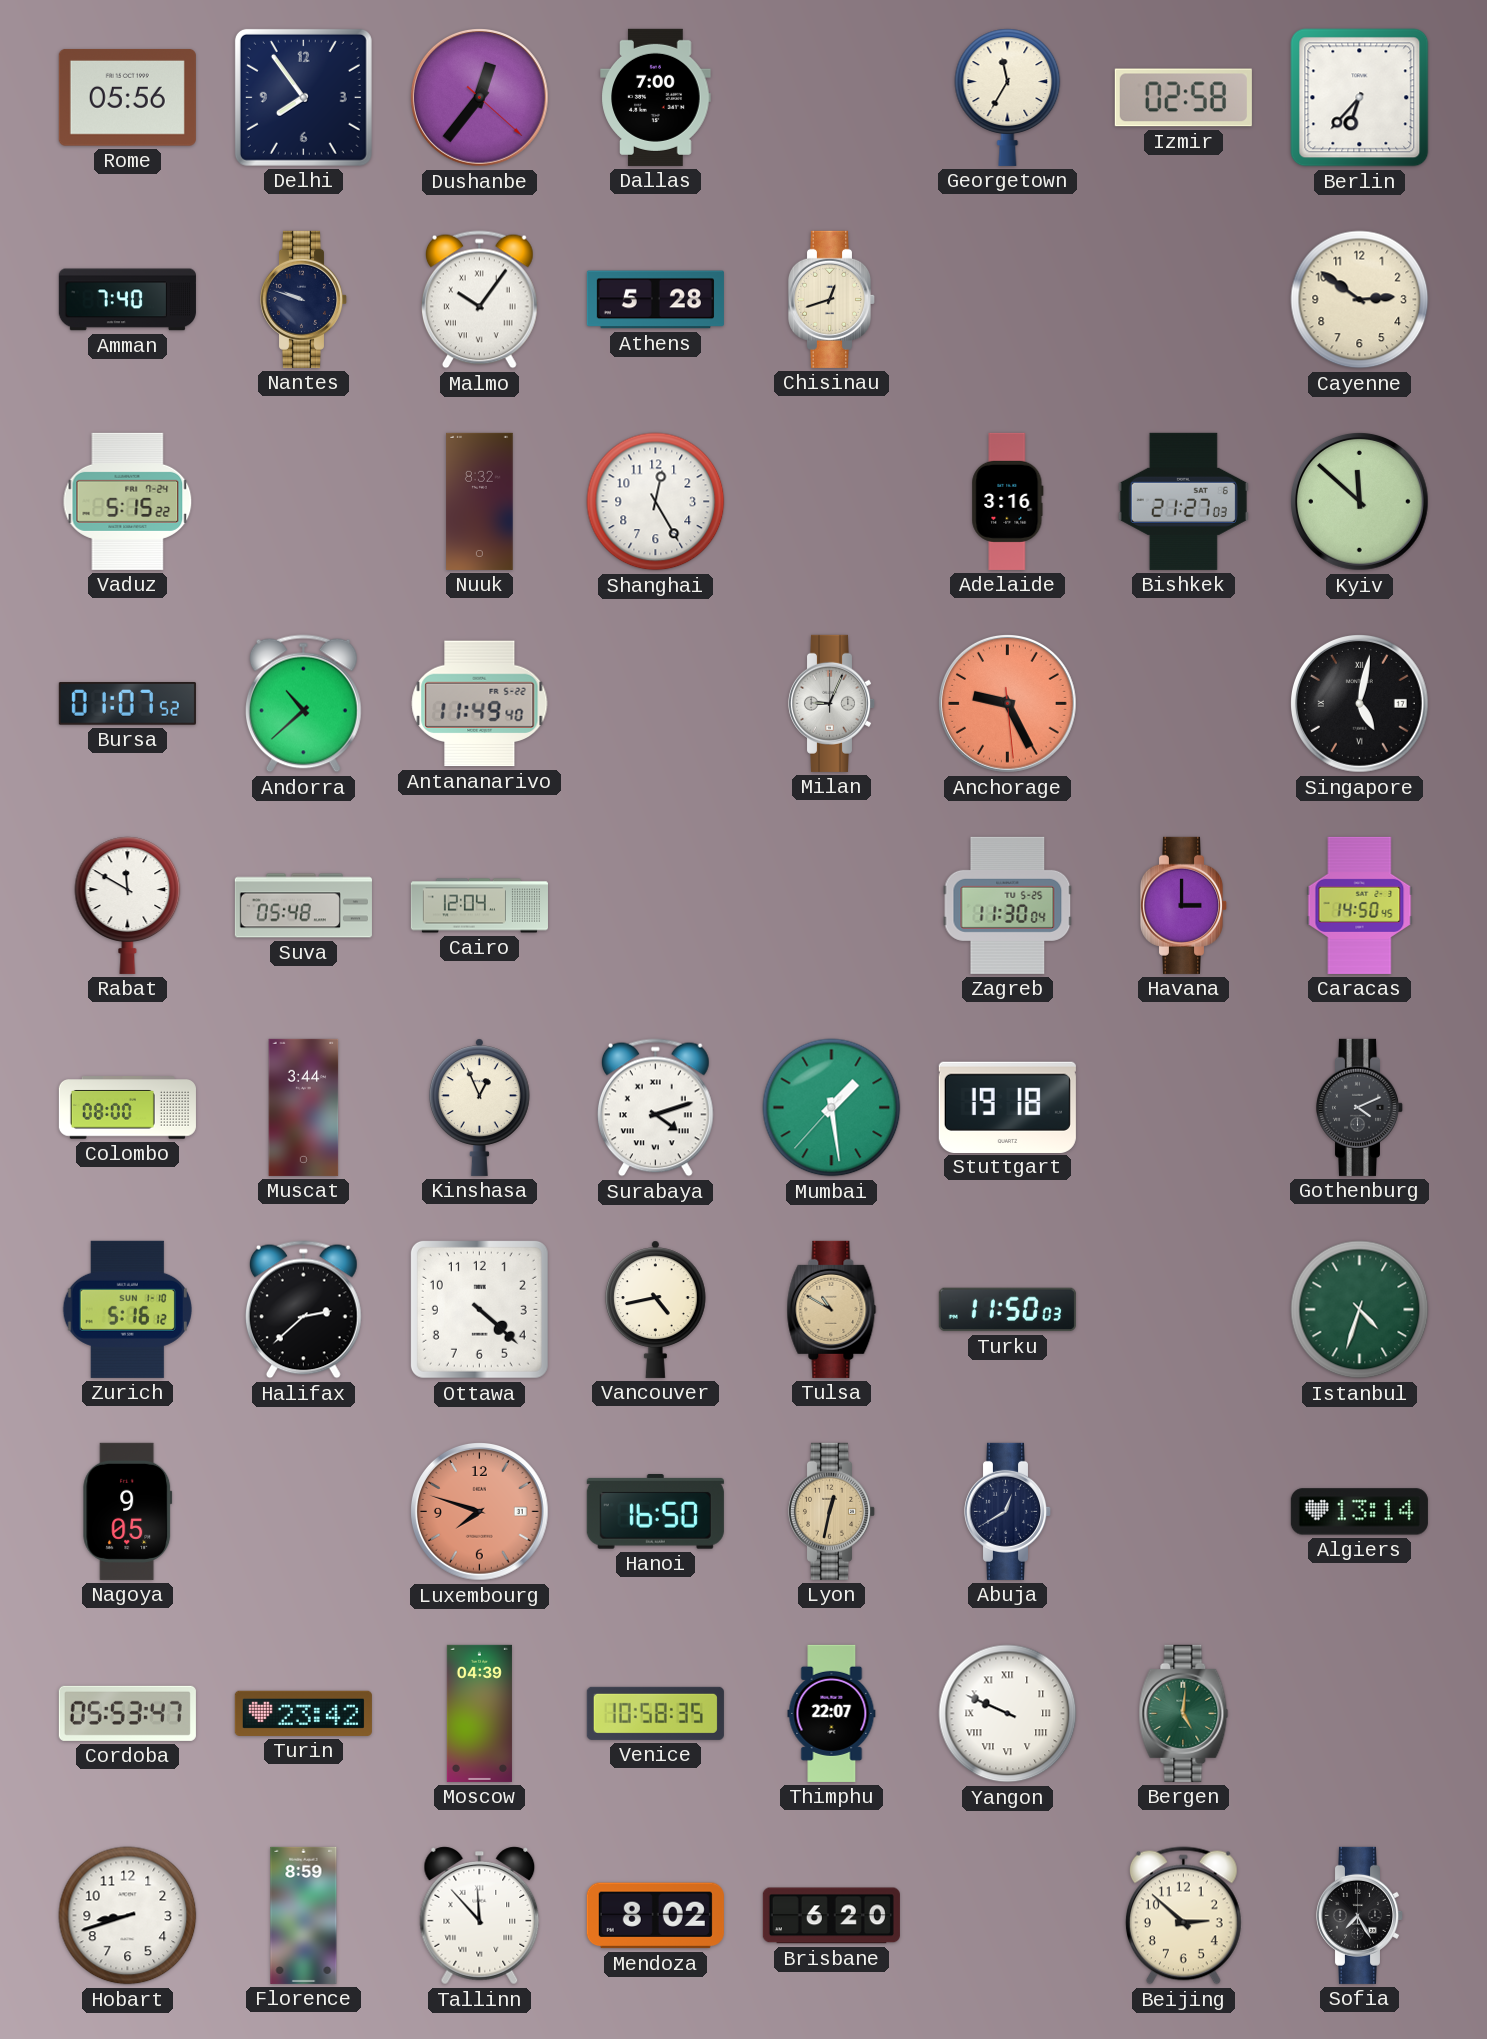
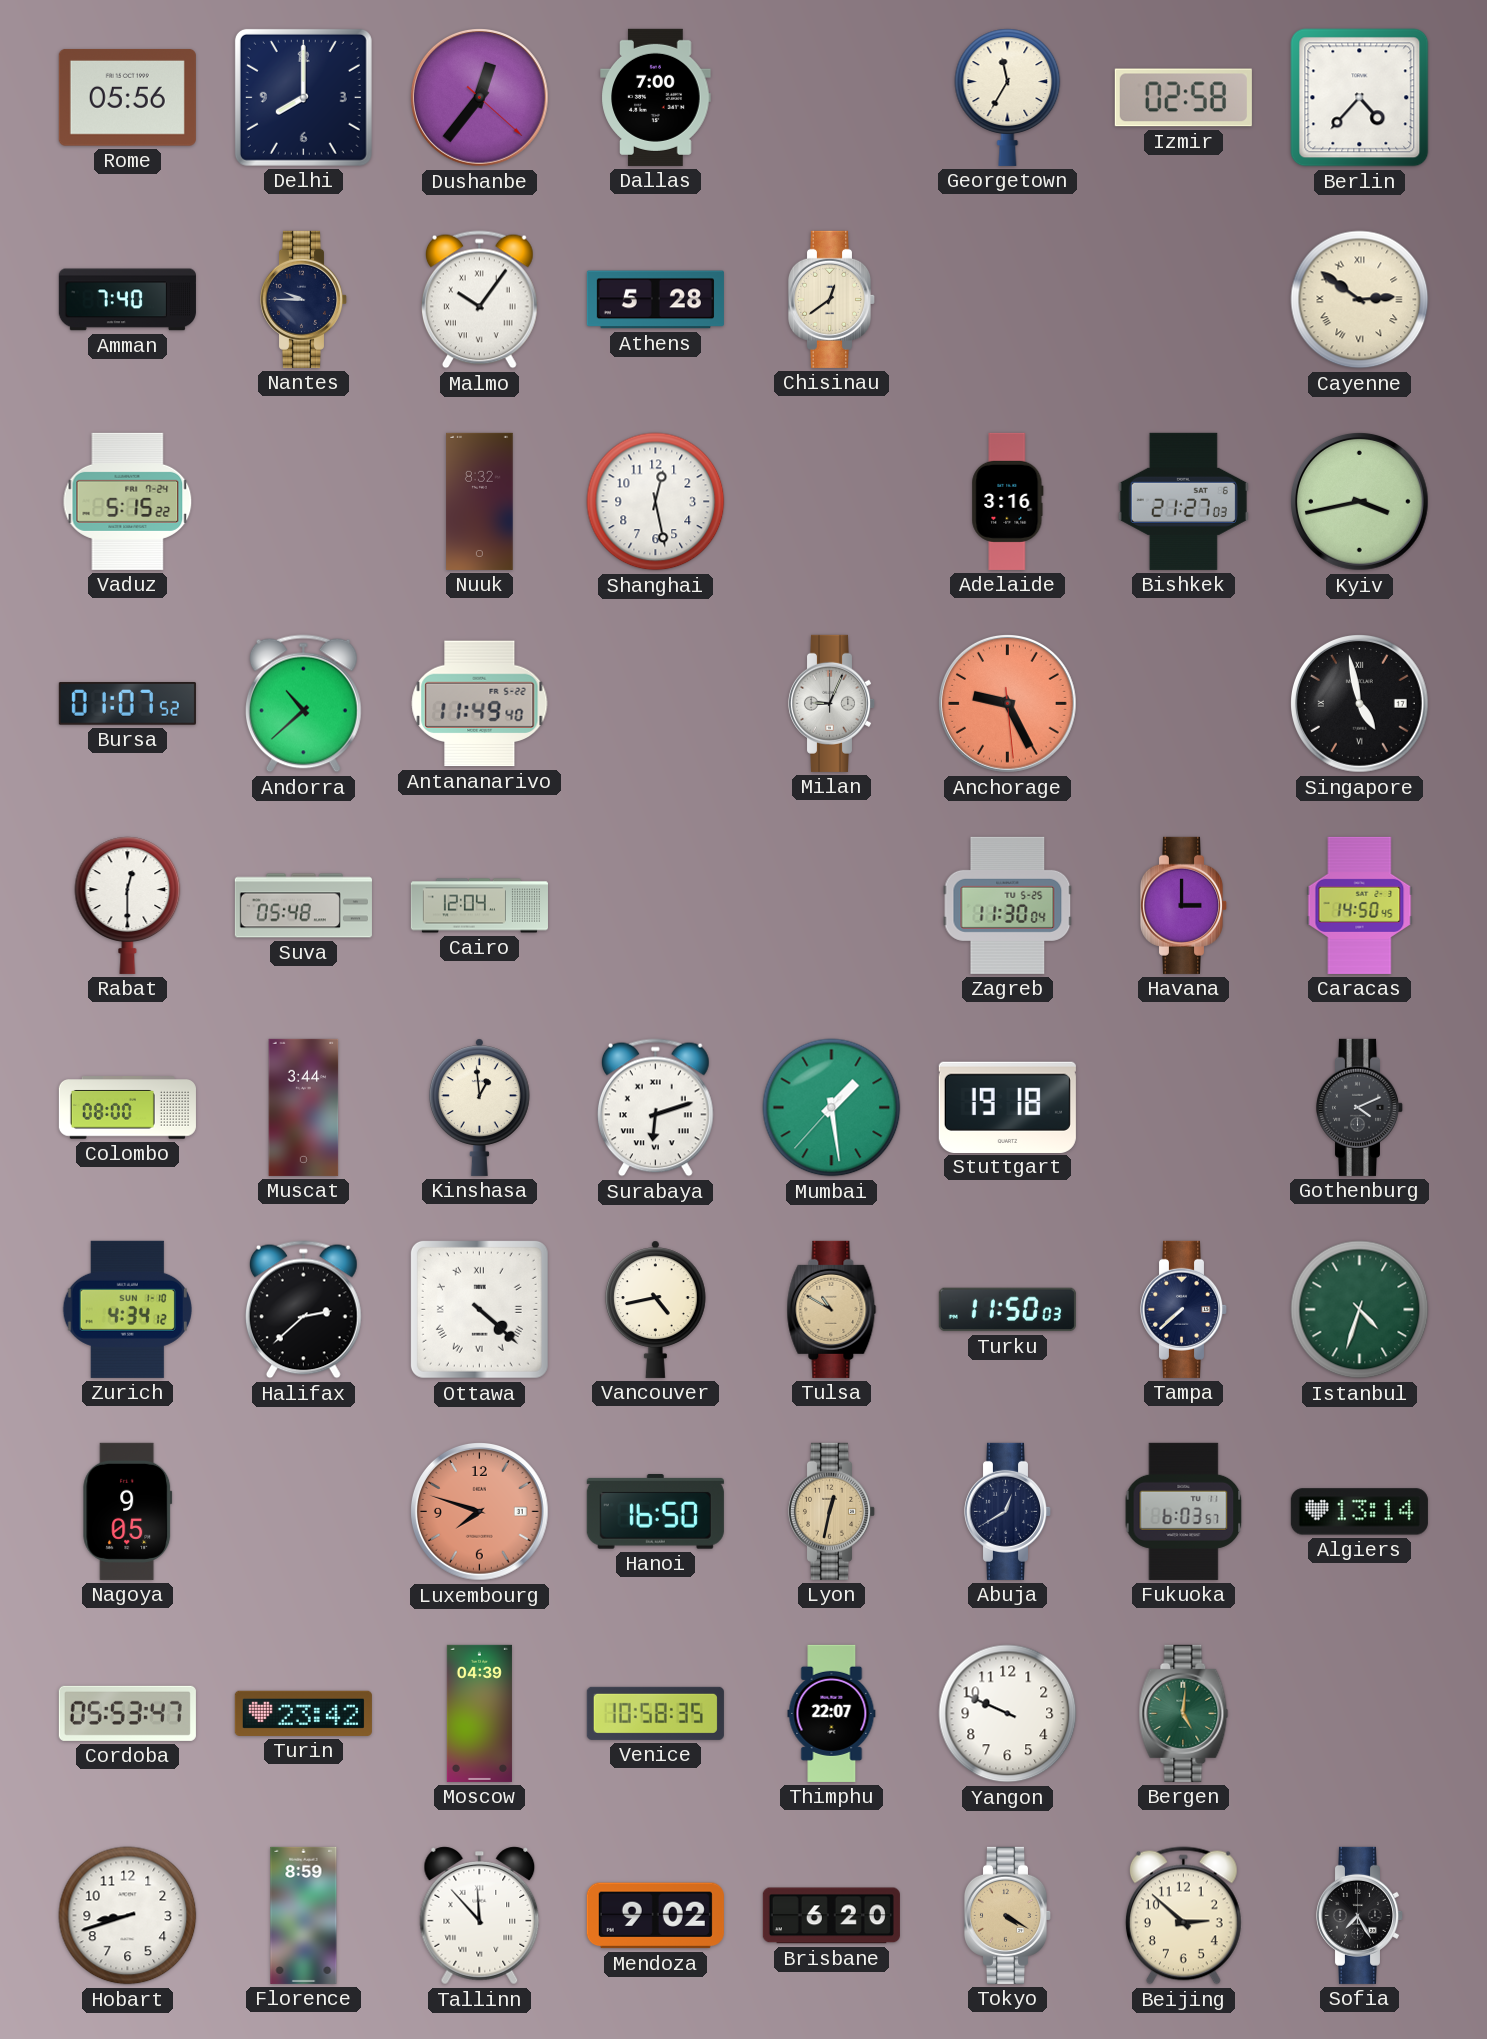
Delhi: 7:54 -> 8:00
Berlin: 6:37 -> 4:37
Nantes: 9:48 -> 9:45
Chisinau: 12:42 -> 12:39
Cayenne numerals: Arabic -> Roman
Shanghai: 12:25 -> 12:28
Kyiv: 11:52 -> 3:43
Singapore: 5:02 -> 4:58
Rabat: 11:50 -> 12:30
Kinshasa: 12:56 -> 12:59
Surabaya: 4:12 -> 6:12
Zurich: 5:16 -> 4:34
Ottawa numerals: Arabic -> Roman
Tampa: none -> 7:38
Fukuoka: none -> 6:03
Yangon numerals: Roman -> Arabic
Mendoza: 8:02 -> 9:02
Tokyo: none -> 4:20
